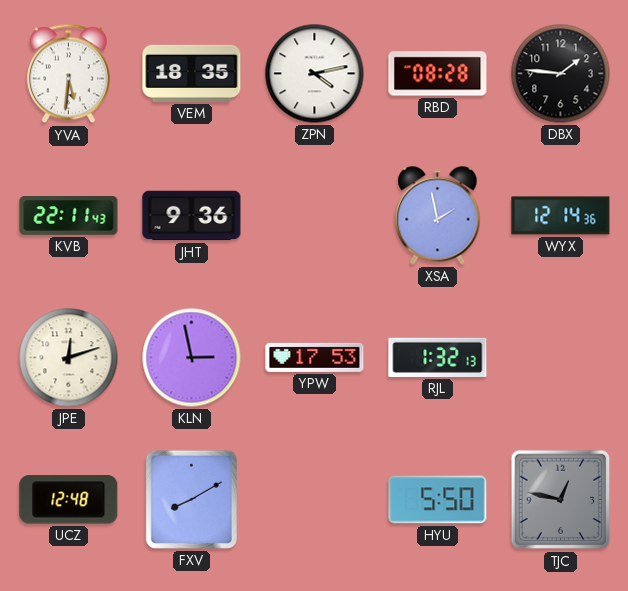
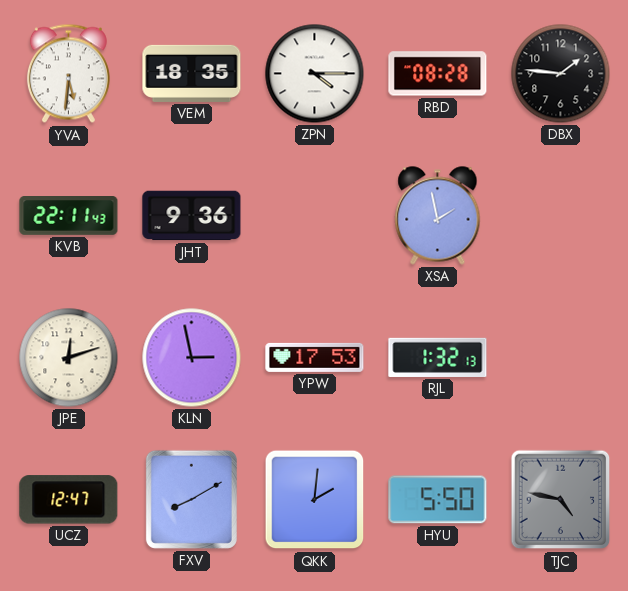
ZPN: 4:13 -> 4:15
WYX: 12:14 -> none
UCZ: 12:48 -> 12:47
QKK: none -> 2:01
TJC: 12:47 -> 4:47
